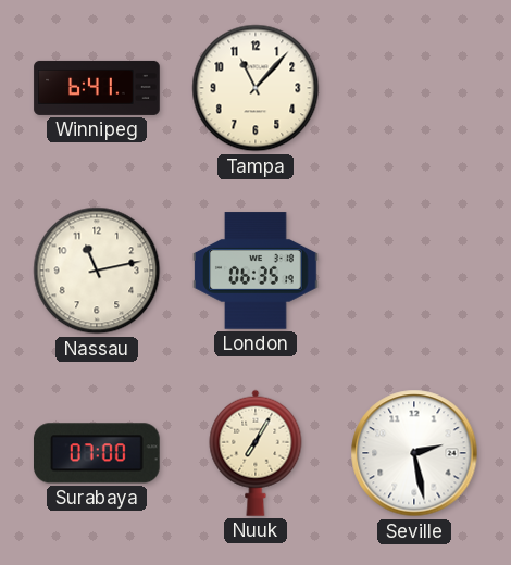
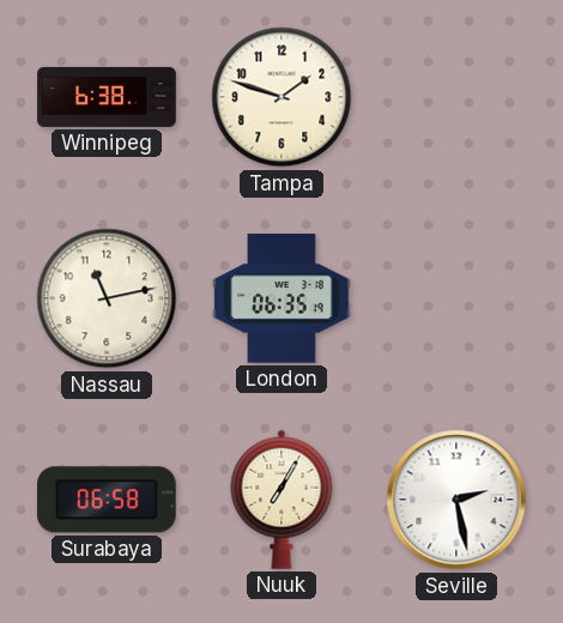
Winnipeg: 6:41 -> 6:38
Tampa: 11:07 -> 1:48
Surabaya: 07:00 -> 06:58
